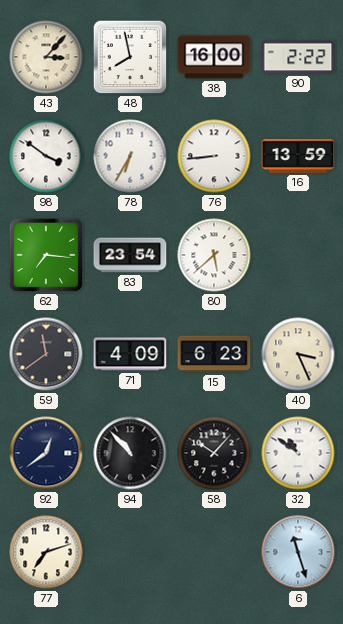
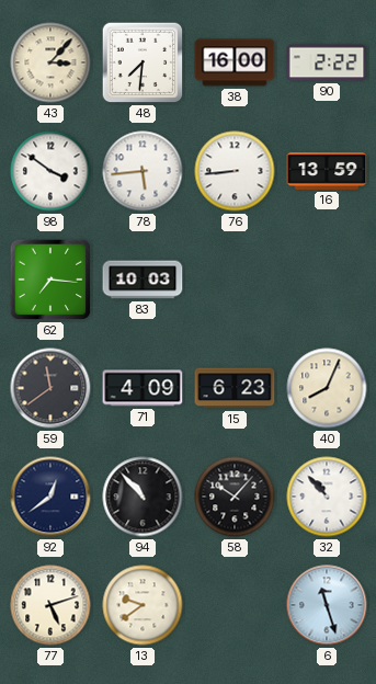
48: 7:58 -> 7:31
78: 6:35 -> 5:44
83: 23:54 -> 10:03
80: 5:38 -> none
40: 3:26 -> 8:04
32: 10:51 -> 10:53
77: 7:12 -> 5:12
13: none -> 9:39
